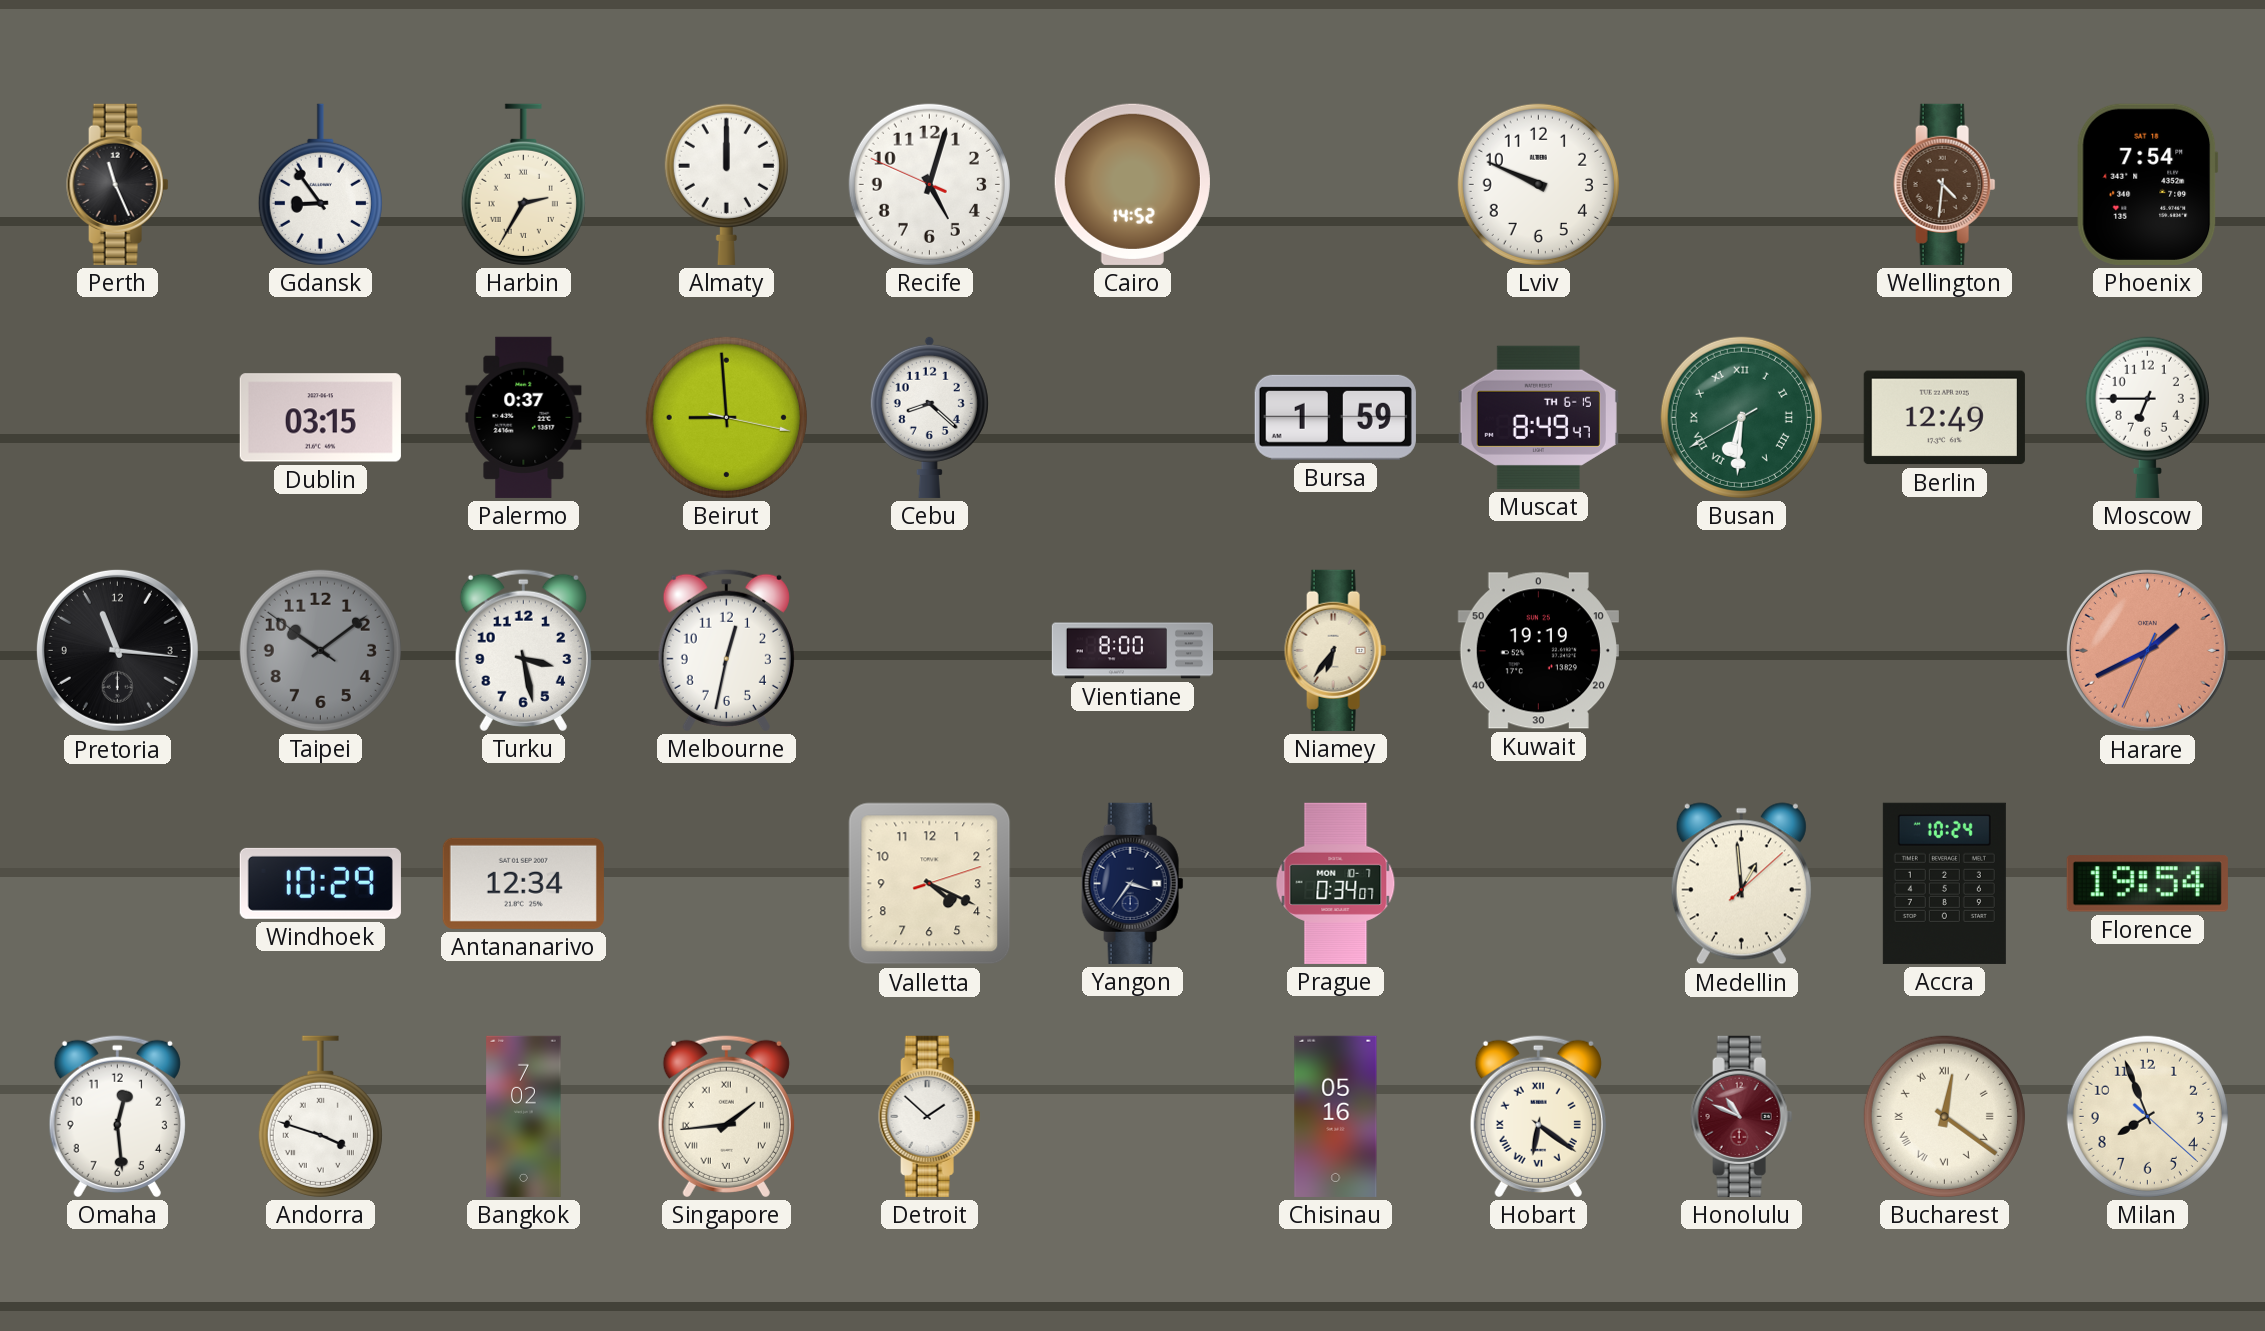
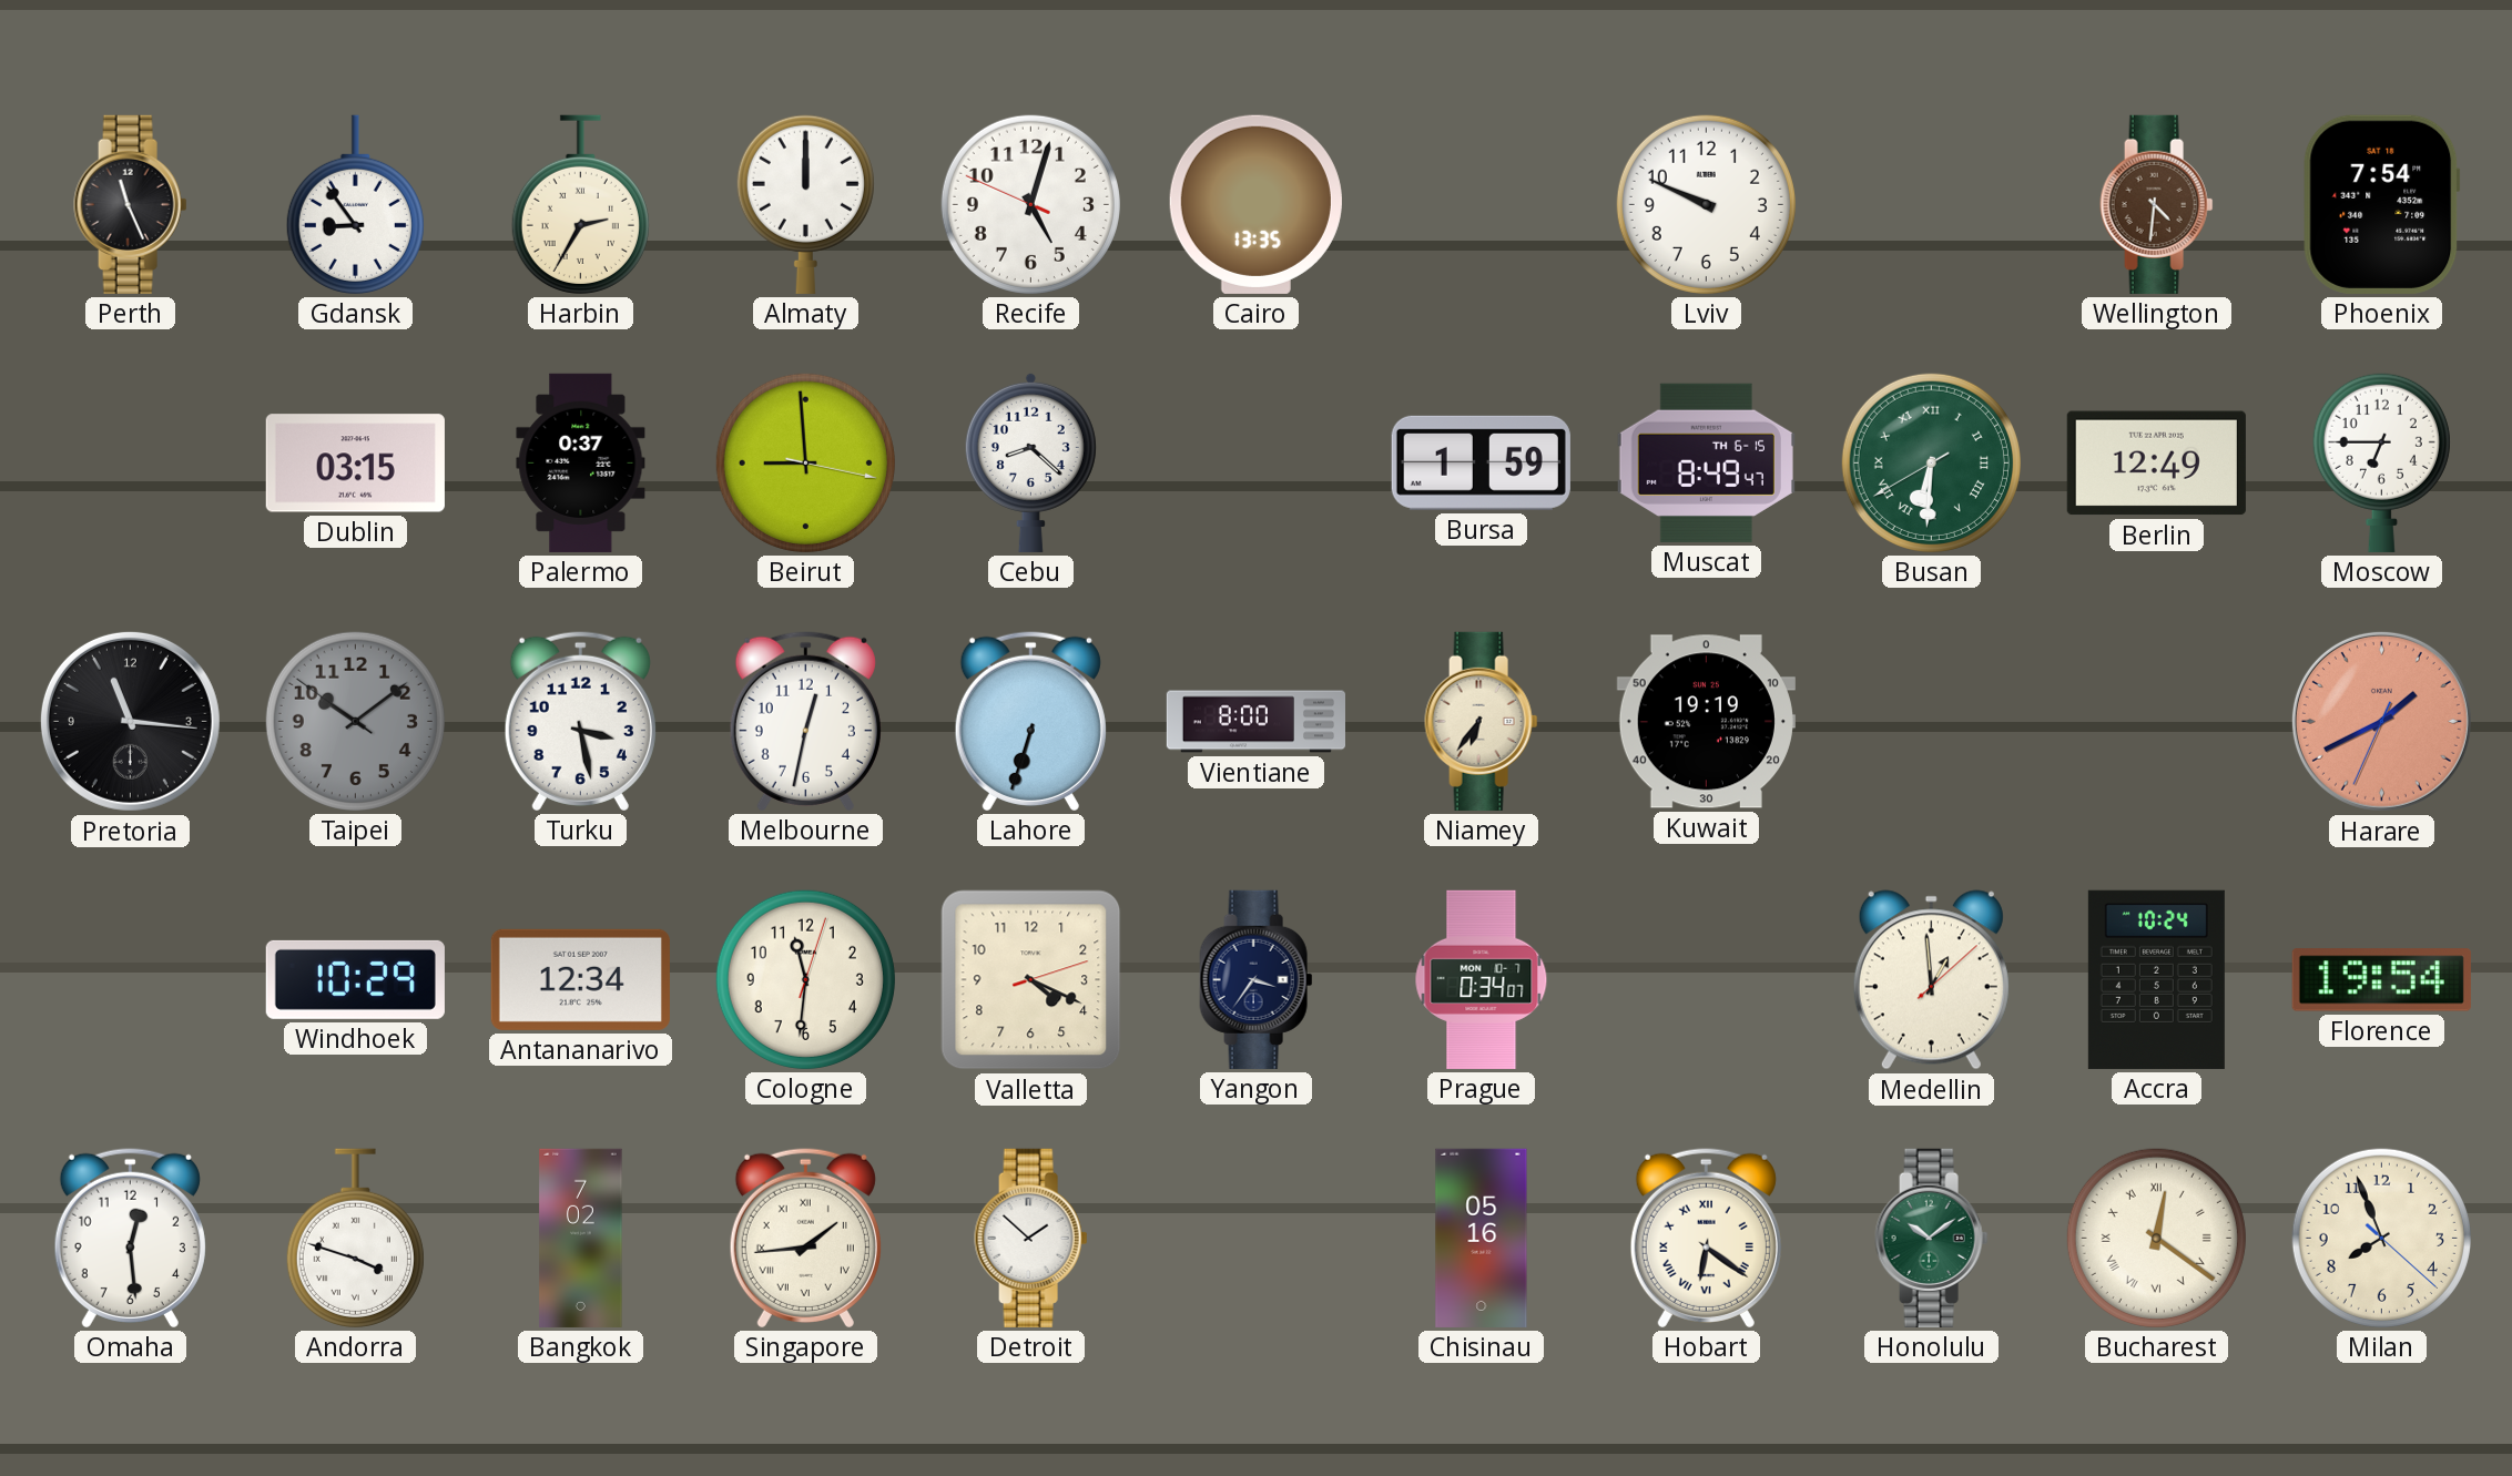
Cairo: 14:52 -> 13:35
Lahore: none -> 6:33
Cologne: none -> 11:31
Honolulu: 10:49 -> 10:09
Honolulu dial: burgundy -> green
